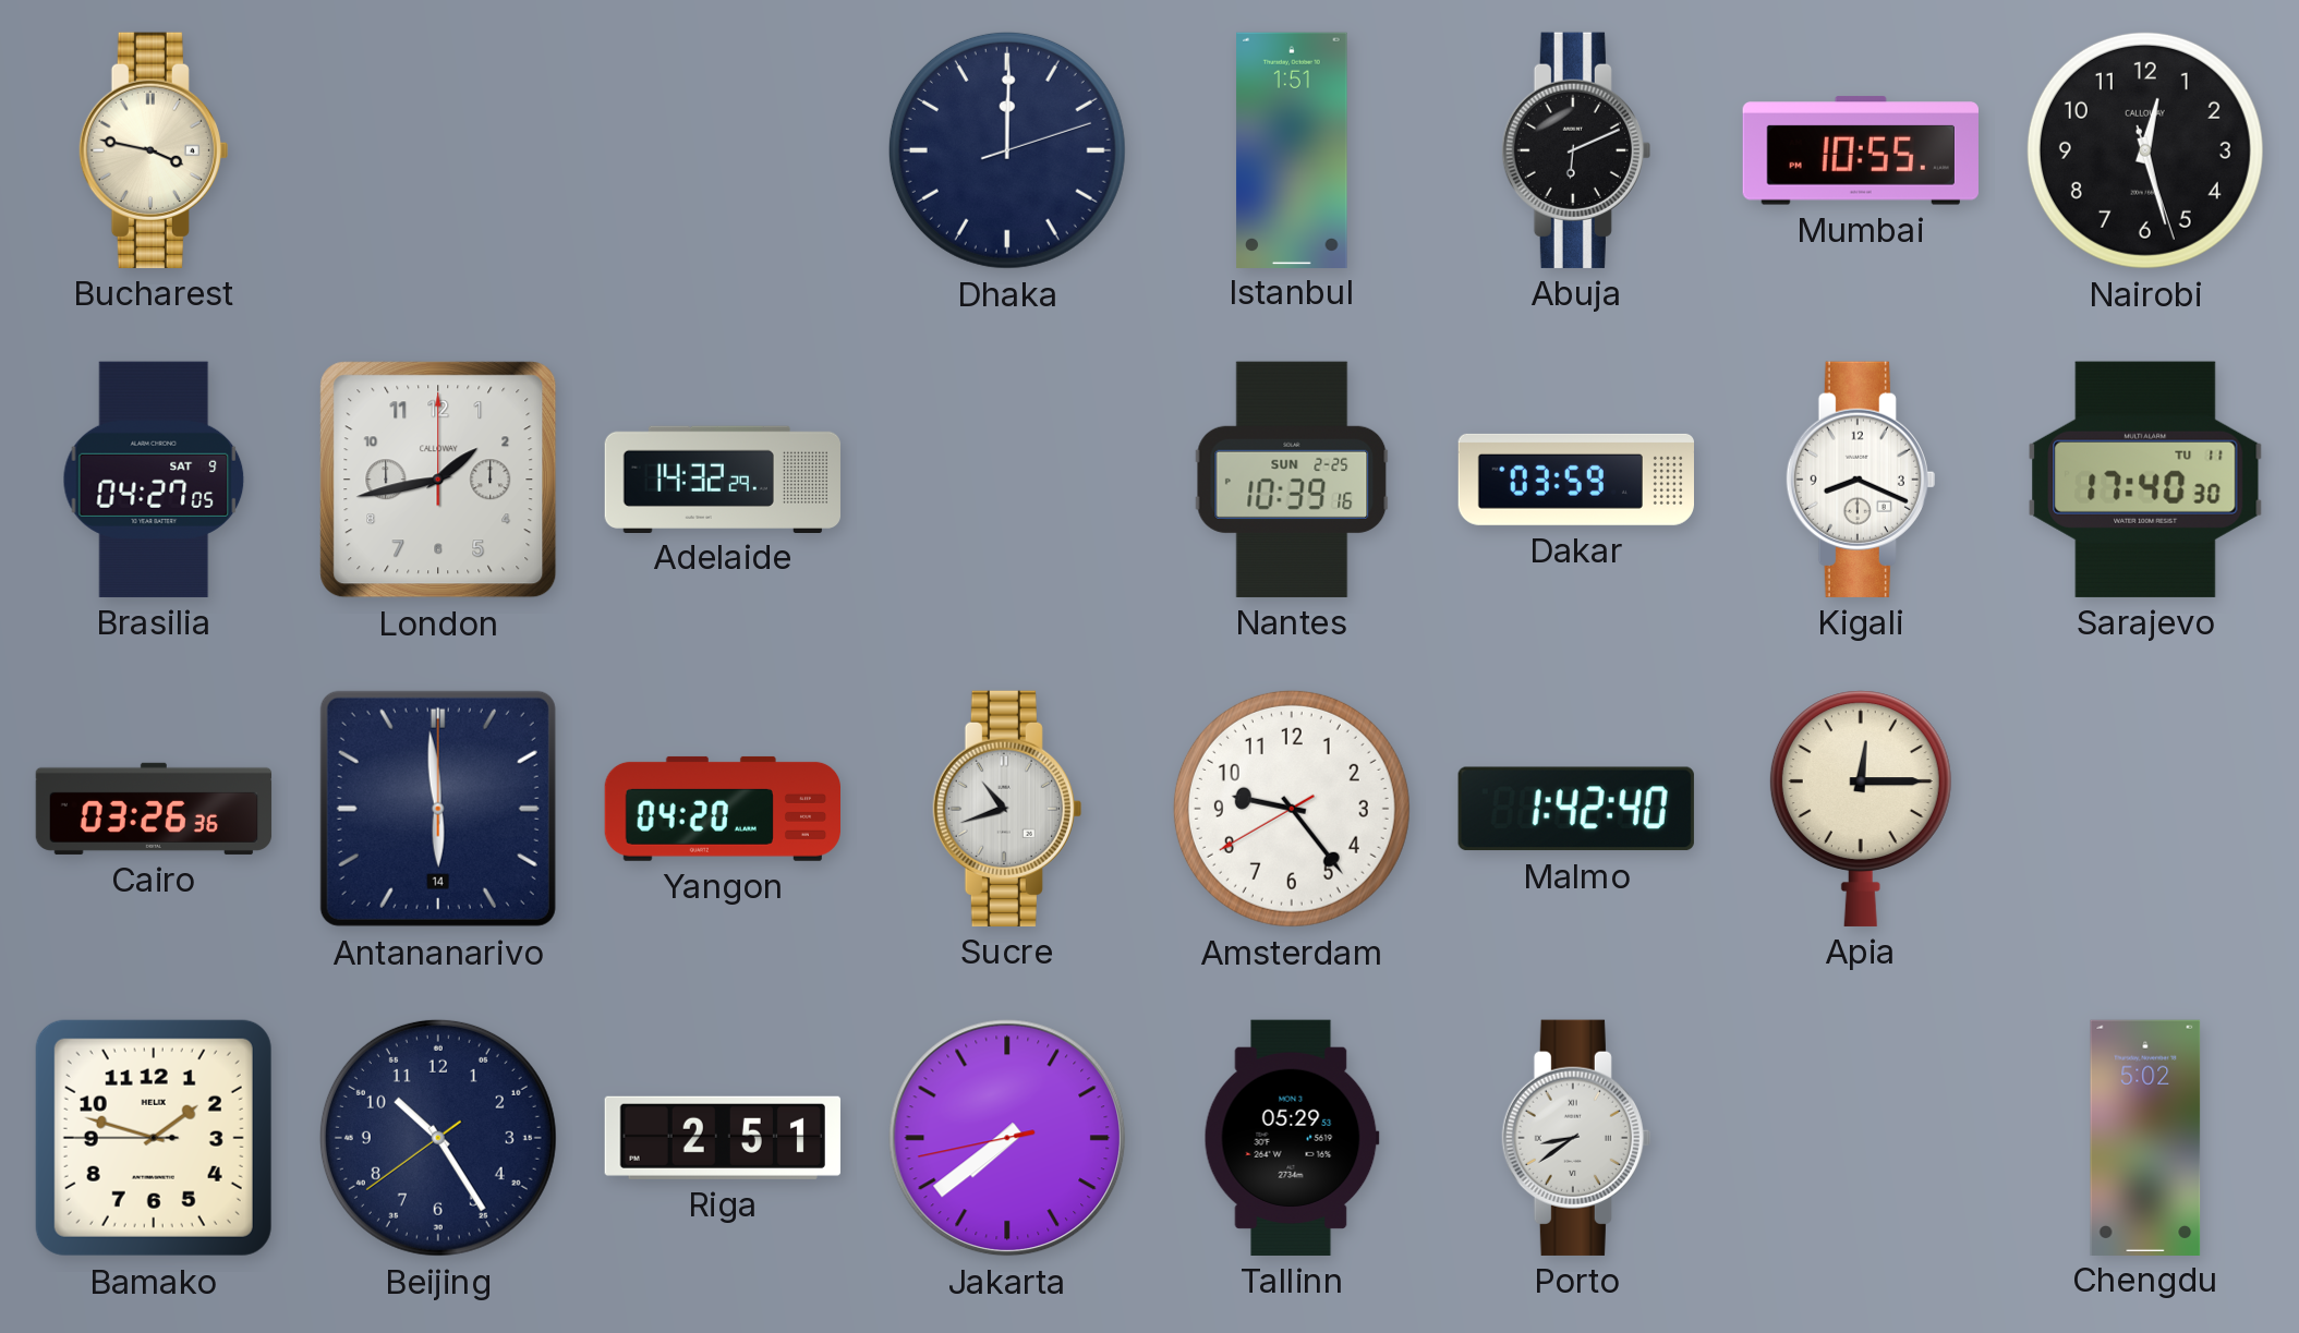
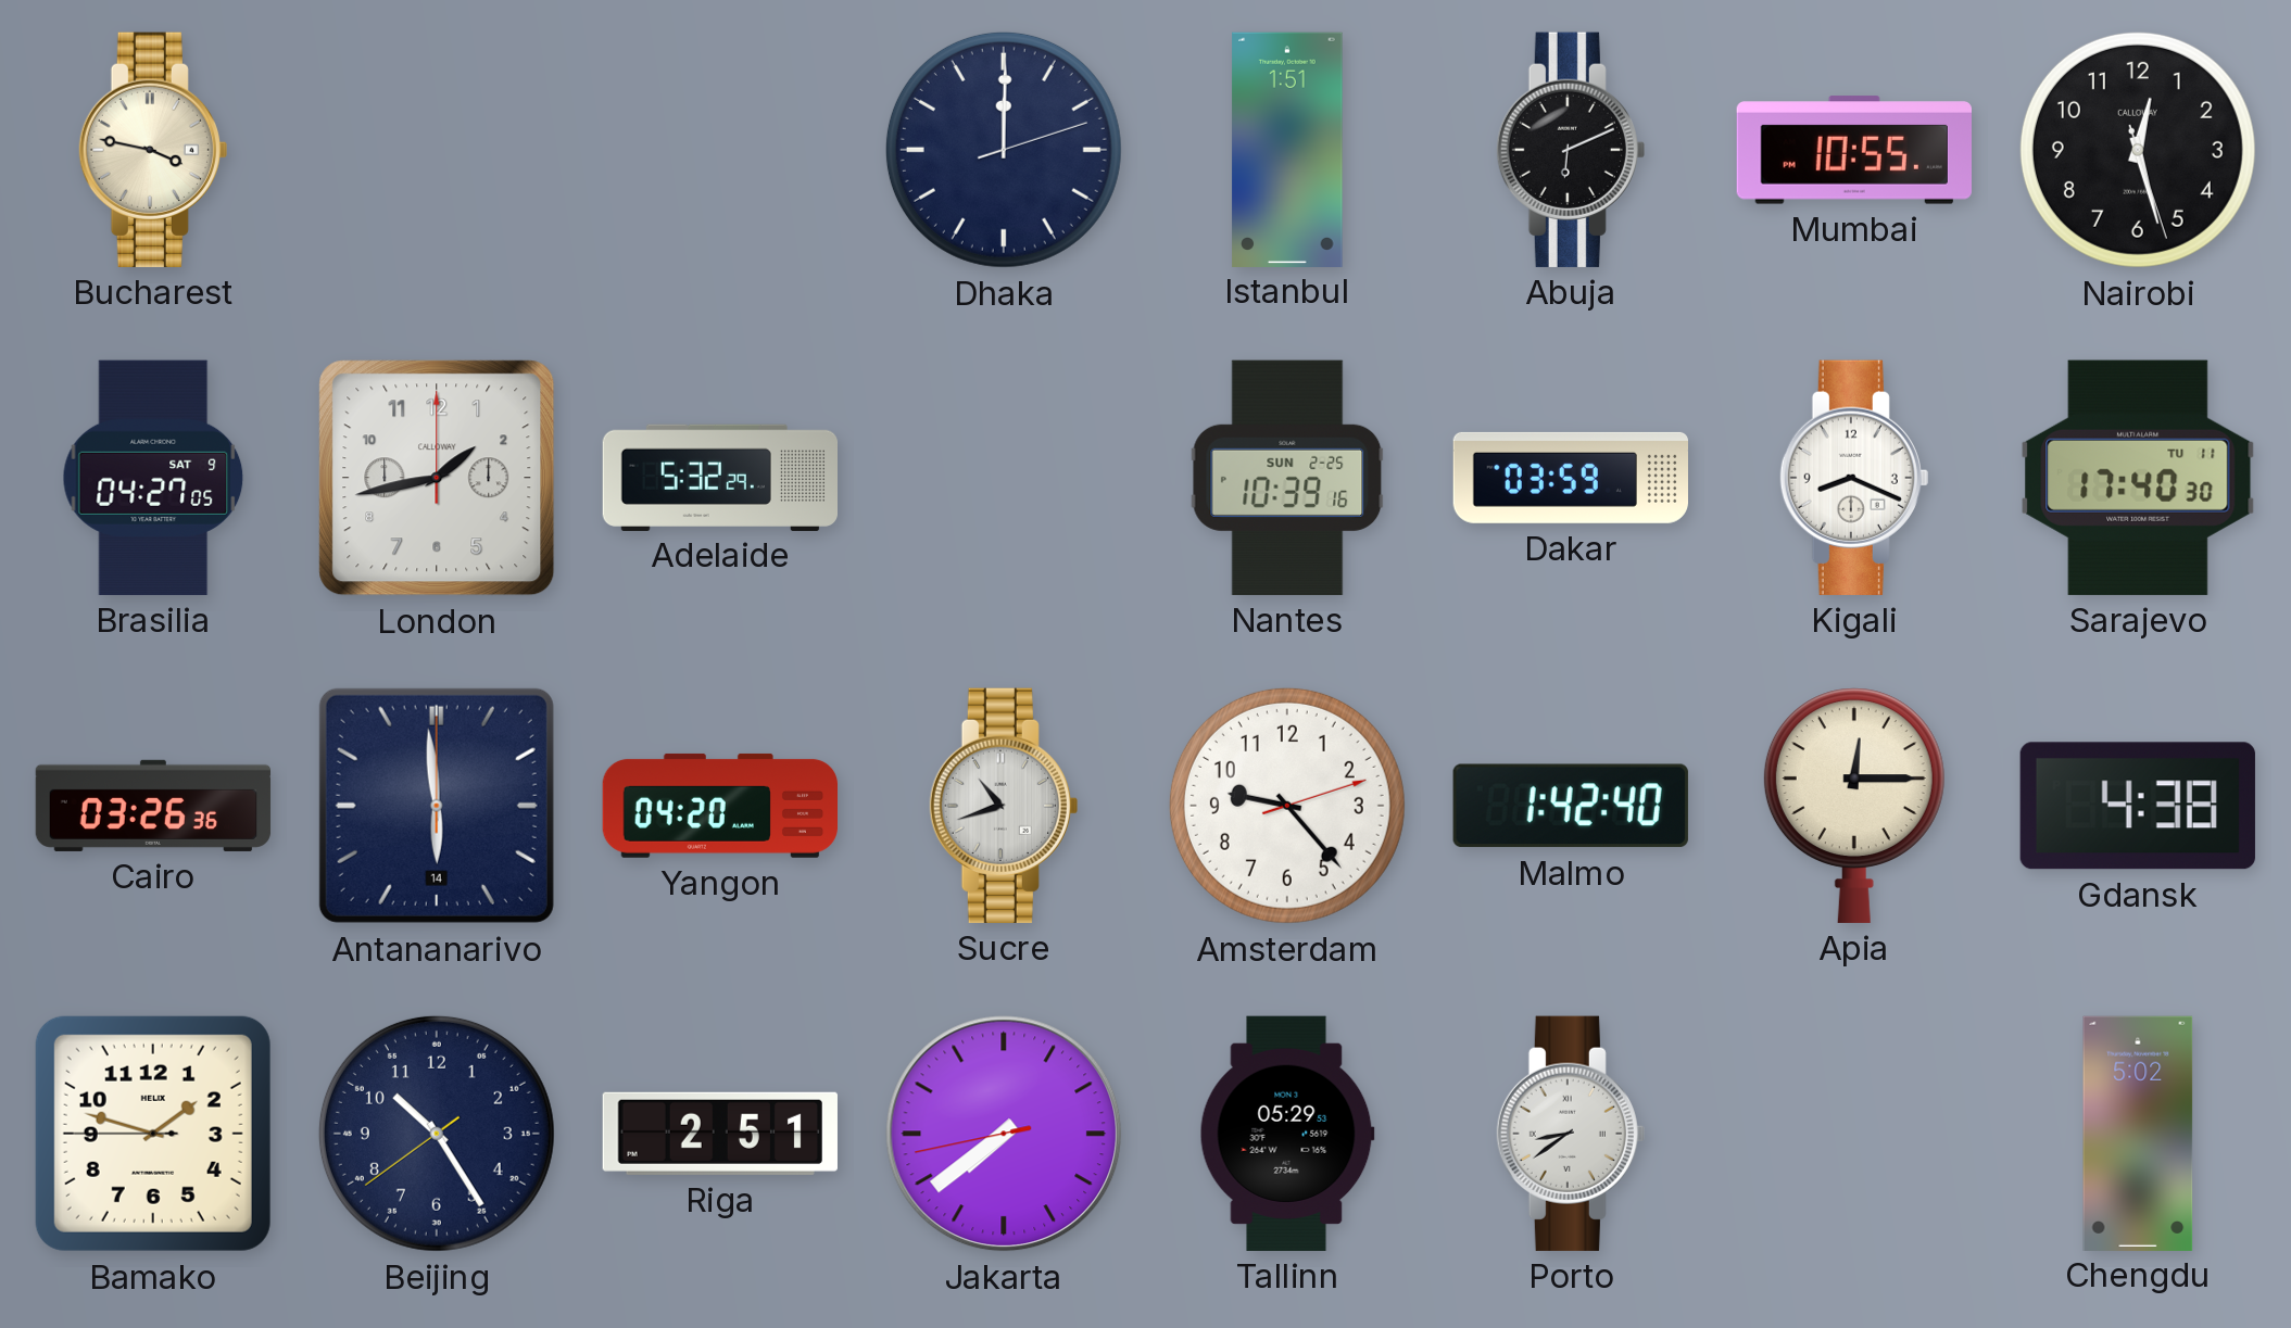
Adelaide: 14:32 -> 5:32
Amsterdam: 9:23:40 -> 9:23:12
Gdansk: none -> 4:38
